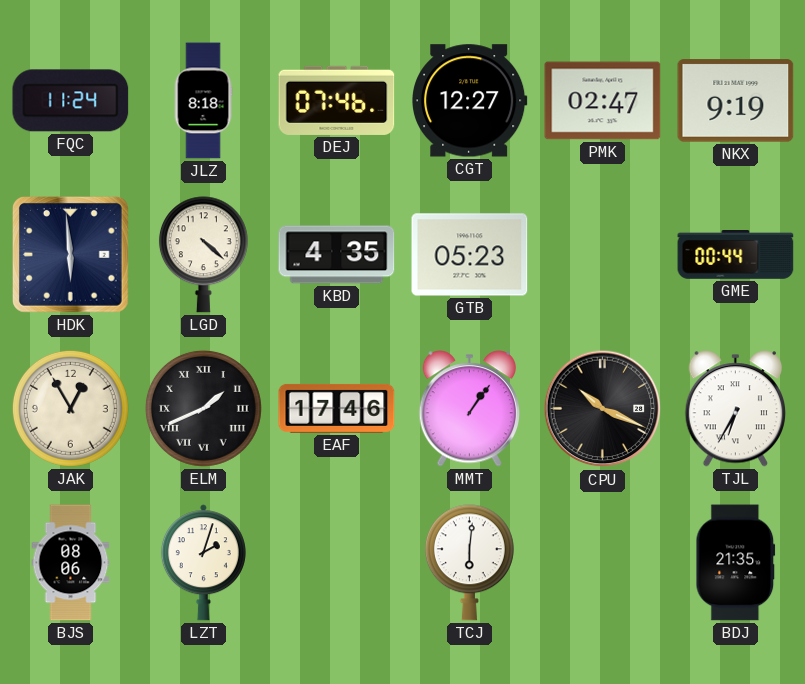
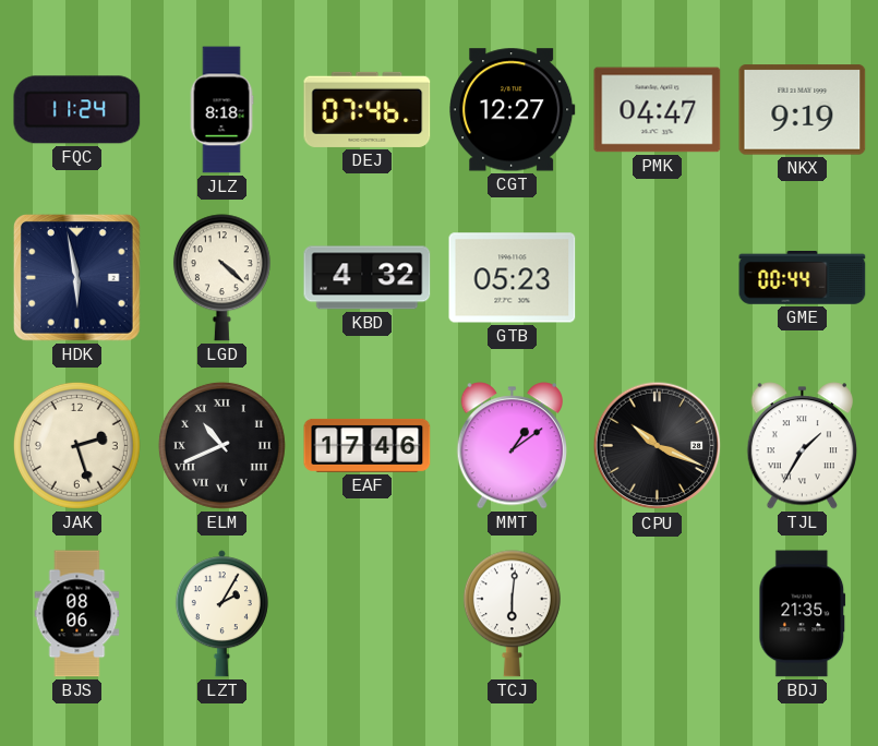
PMK: 02:47 -> 04:47
HDK: 5:59 -> 5:58
KBD: 4:35 -> 4:32
JAK: 12:55 -> 2:27
ELM: 1:41 -> 10:41
MMT: 1:06 -> 1:09
TJL: 6:35 -> 1:35
LZT: 2:03 -> 2:05
